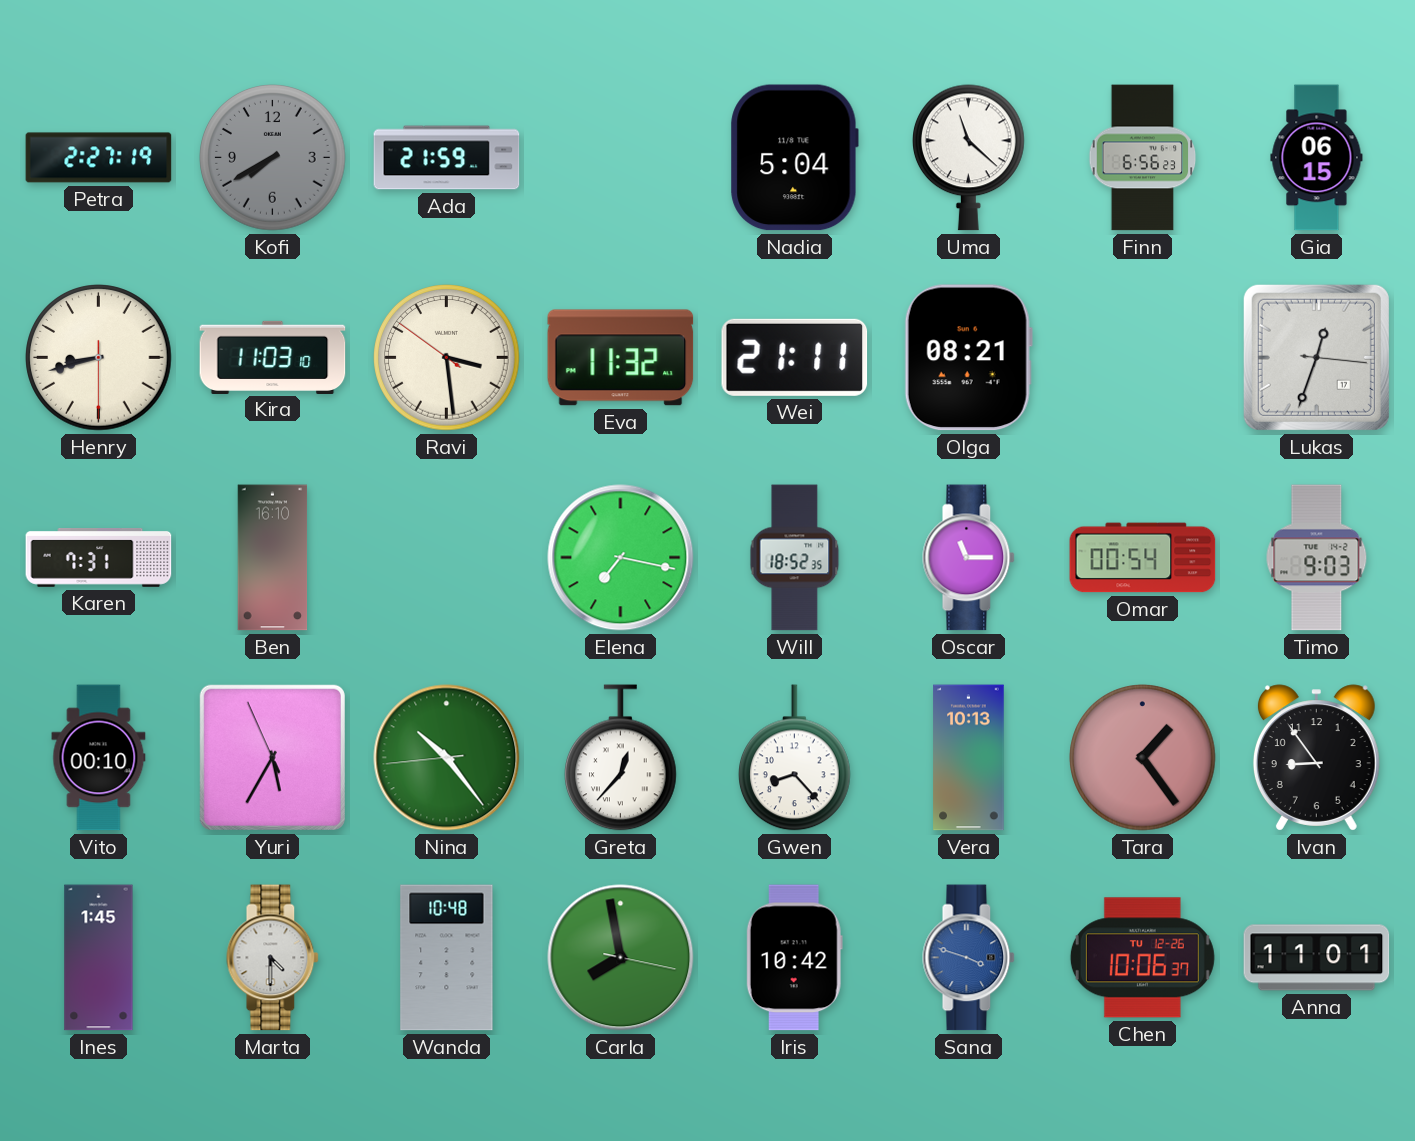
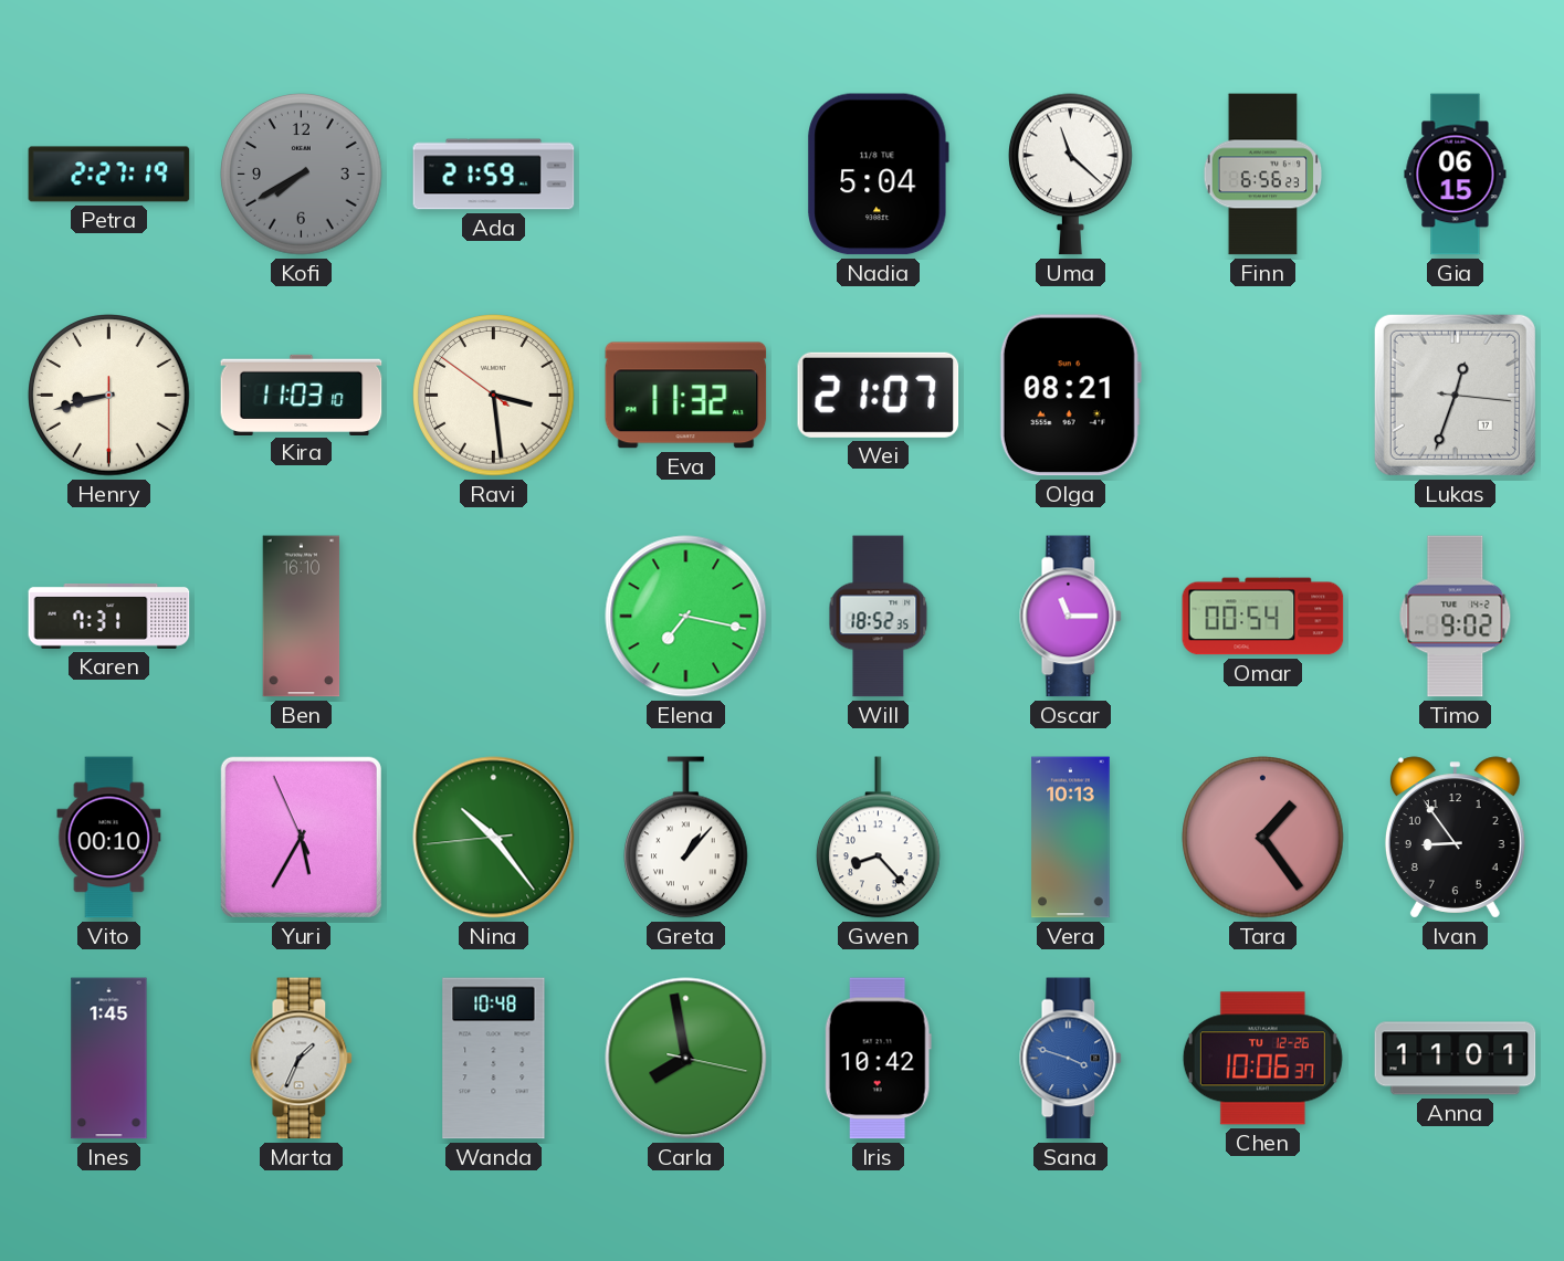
Wei: 21:11 -> 21:07
Timo: 9:03 -> 9:02
Greta: 12:37 -> 1:07
Marta: 4:30 -> 1:34
